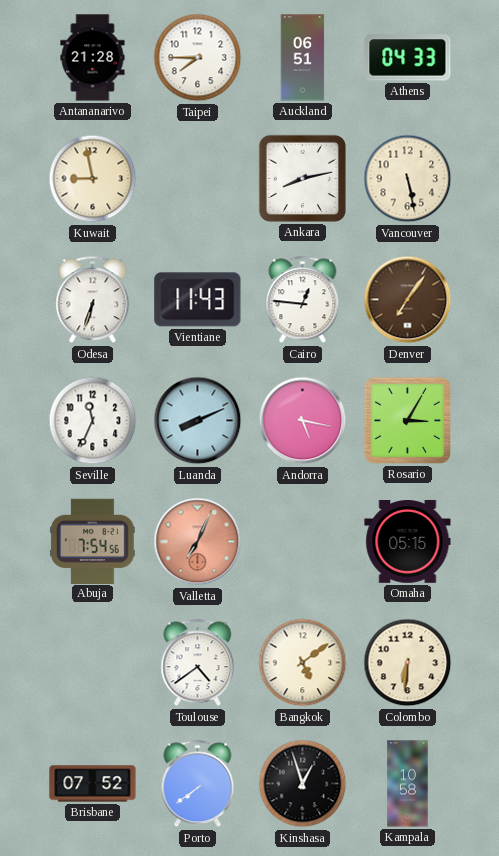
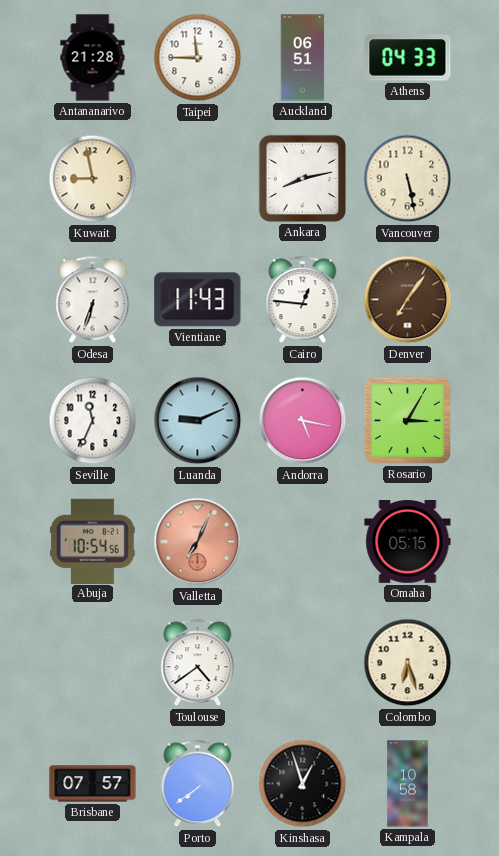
Taipei: 7:45 -> 11:45
Luanda: 8:11 -> 9:11
Abuja: 7:54 -> 10:54
Bangkok: 5:09 -> none
Colombo: 6:31 -> 6:27
Brisbane: 07:52 -> 07:57
